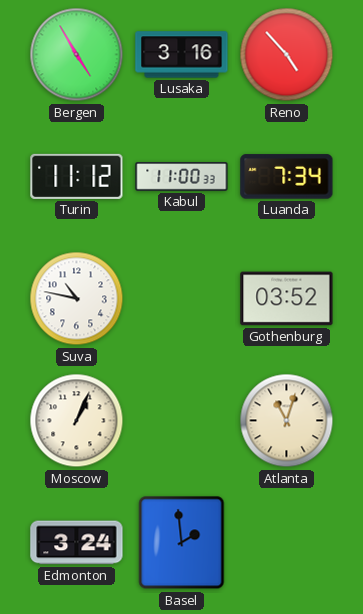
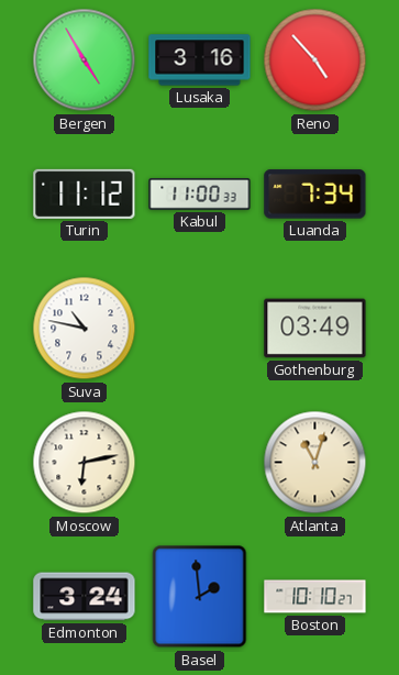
Gothenburg: 03:52 -> 03:49
Moscow: 1:04 -> 6:13
Boston: none -> 10:10
